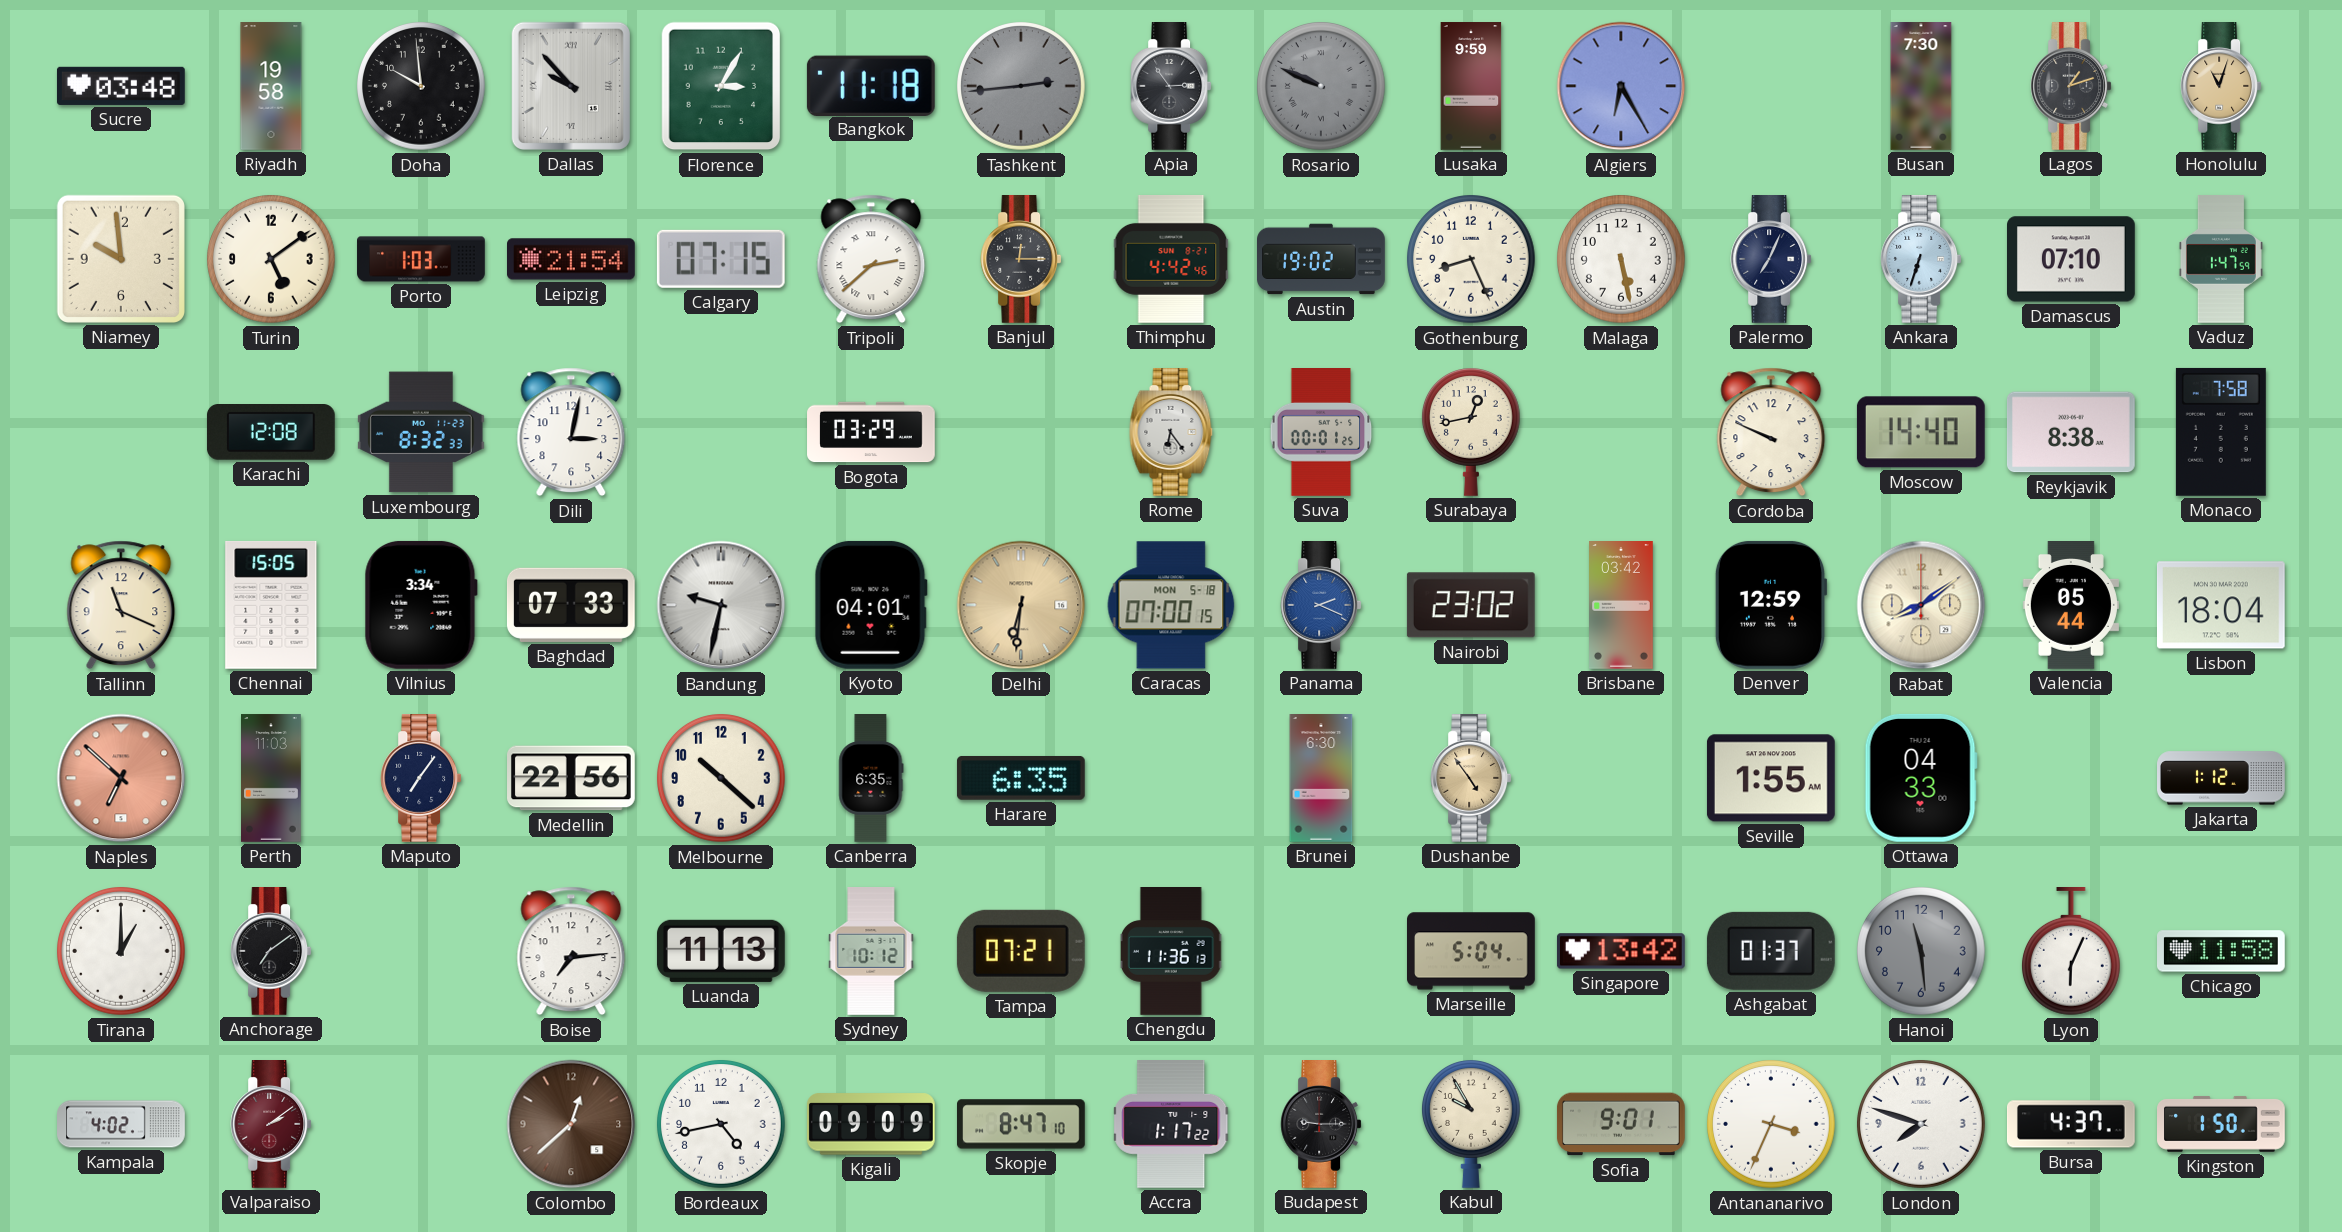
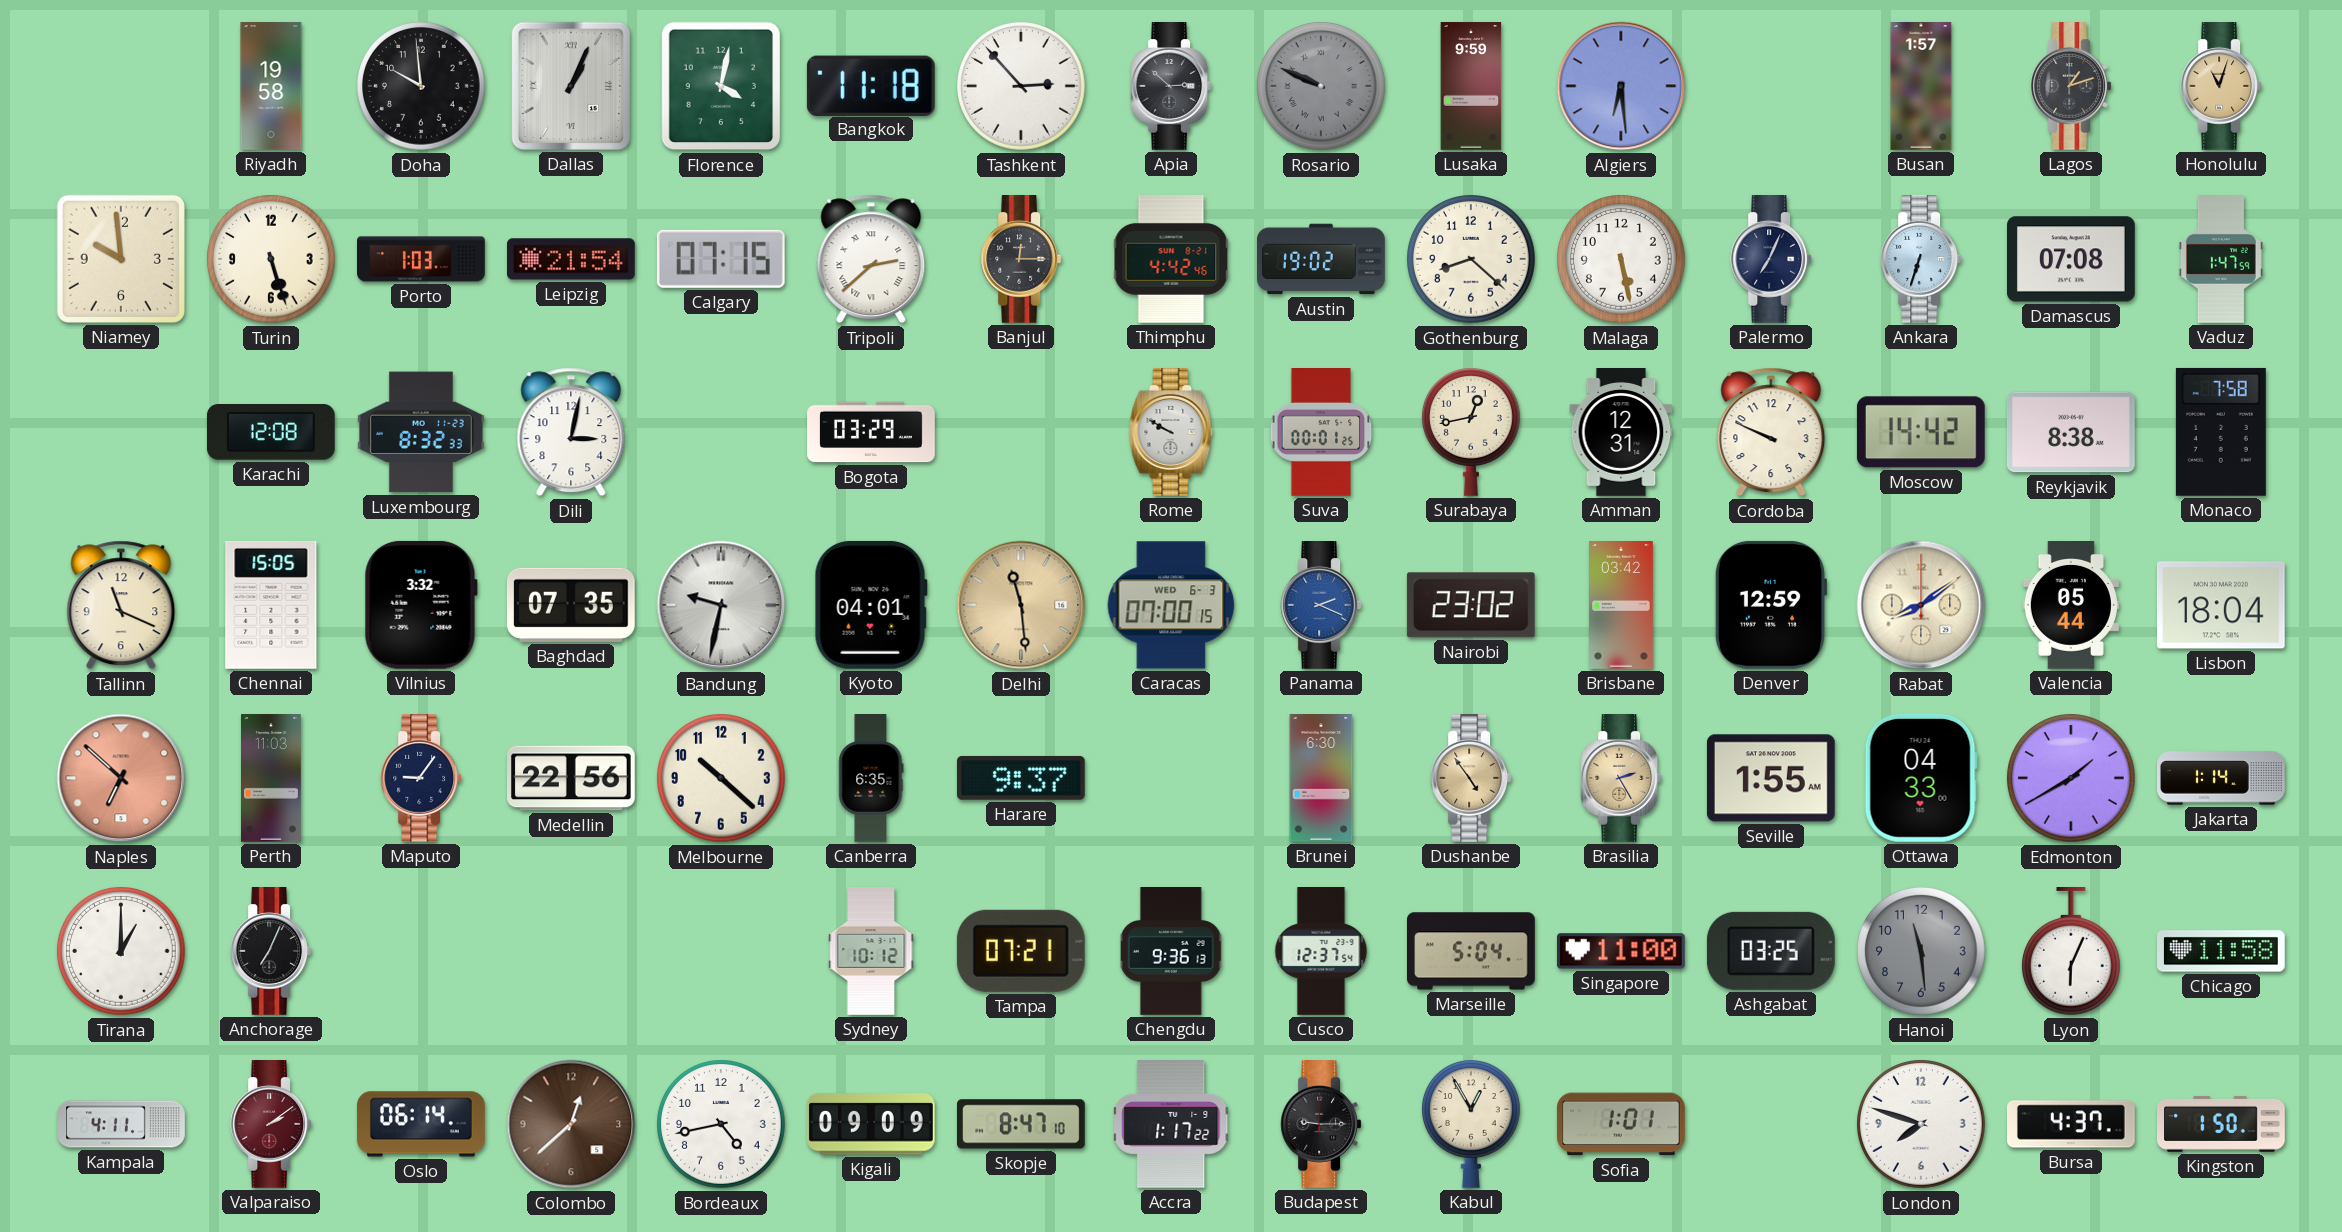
Sucre: 03:48 -> none
Dallas: 9:53 -> 1:04
Florence: 3:05 -> 4:02
Tashkent: 2:44 -> 2:53
Tashkent dial: grey -> white
Apia: 2:54 -> 2:52
Algiers: 6:25 -> 6:29
Busan: 7:30 -> 1:57
Turin: 5:09 -> 5:27
Gothenburg: 8:26 -> 8:22
Damascus: 07:10 -> 07:08
Rome: 6:24 -> 9:50
Amman: none -> 12:31
Moscow: 14:40 -> 14:42
Vilnius: 3:34 -> 3:32
Baghdad: 07:33 -> 07:35
Delhi: 6:31 -> 11:29
Caracas date: MON 5-18 -> WED 6-3
Maputo: 7:06 -> 9:06
Harare: 6:35 -> 9:37
Brasilia: none -> 2:25
Edmonton: none -> 1:40
Jakarta: 1:12 -> 1:14
Anchorage: 7:09 -> 7:04
Boise: 7:14 -> none
Luanda: 11:13 -> none
Chengdu: 11:36 -> 9:36
Cusco: none -> 12:37
Singapore: 13:42 -> 11:00
Ashgabat: 01:37 -> 03:25
Kampala: 4:02 -> 4:11
Oslo: none -> 06:14
Kabul: 9:55 -> 12:55
Sofia: 9:01 -> 1:01
Antananarivo: 3:34 -> none
